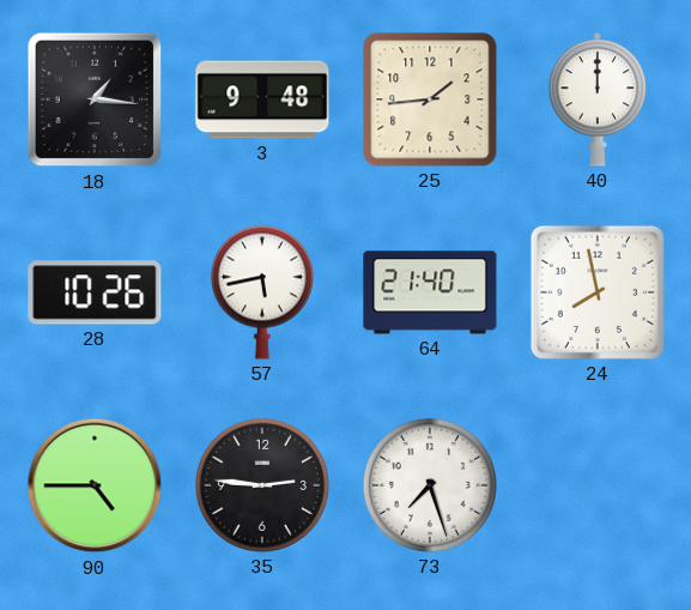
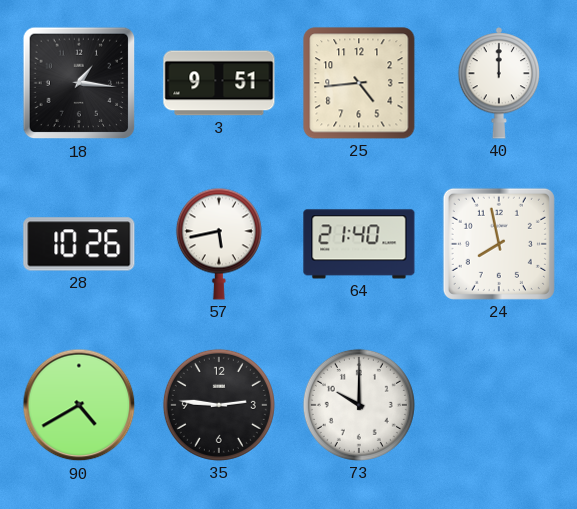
3: 9:48 -> 9:51
25: 1:44 -> 4:44
90: 4:45 -> 4:40
73: 7:27 -> 10:00
